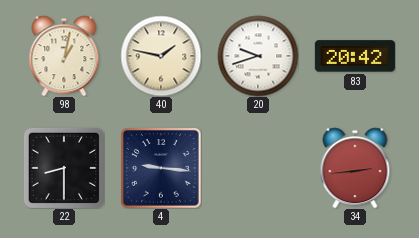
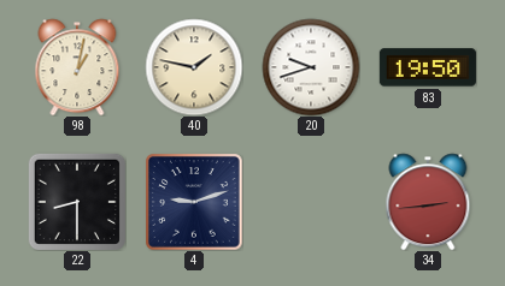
83: 20:42 -> 19:50
4: 9:16 -> 9:12
